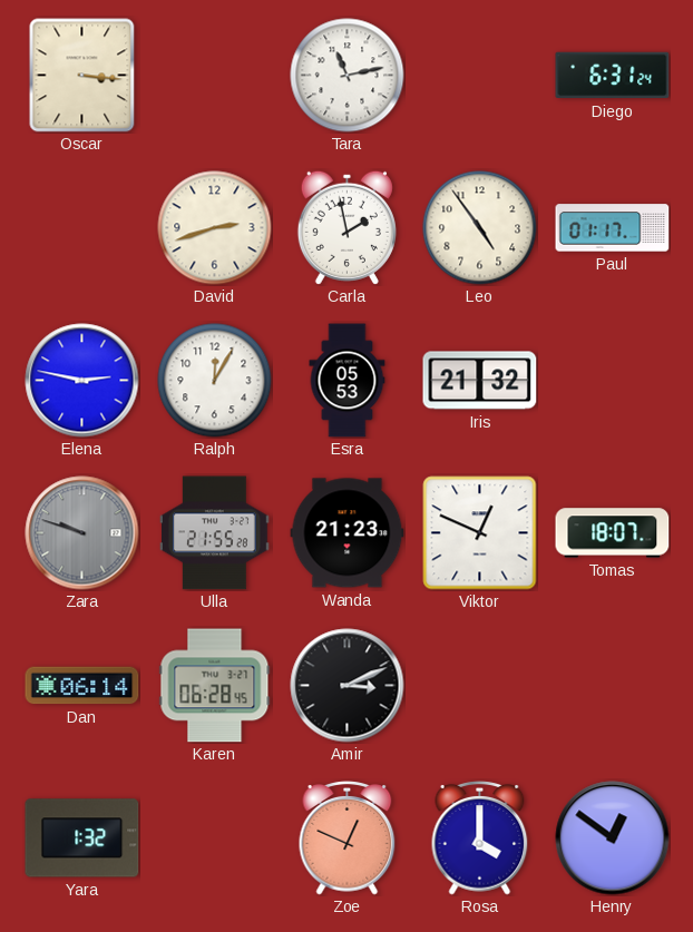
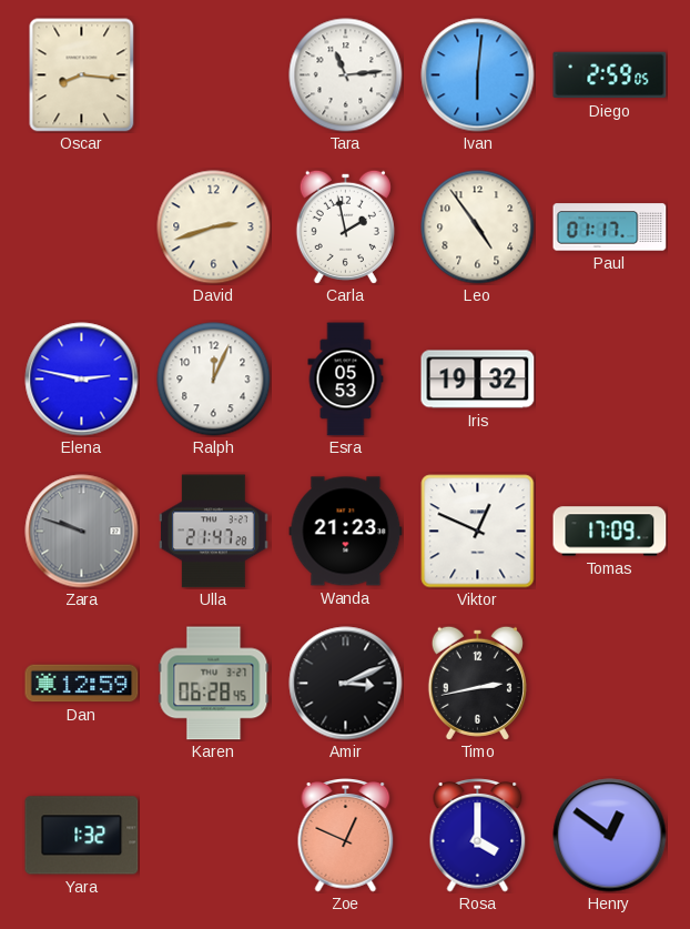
Oscar: 3:16 -> 8:16
Tara: 11:13 -> 11:14
Ivan: none -> 6:01
Diego: 6:31 -> 2:59
Ralph: 12:05 -> 12:04
Iris: 21:32 -> 19:32
Ulla: 21:55 -> 21:47
Tomas: 18:07 -> 17:09
Dan: 06:14 -> 12:59
Timo: none -> 2:43
